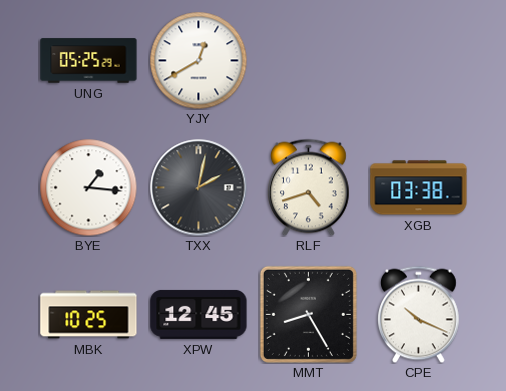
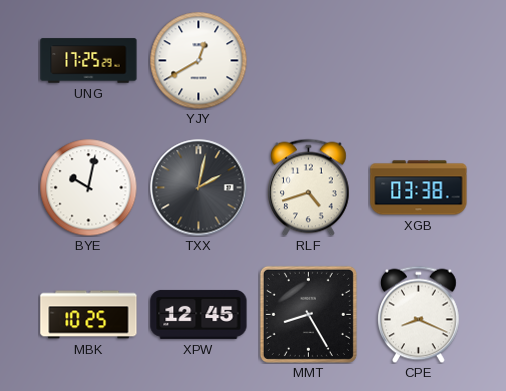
UNG: 05:25 -> 17:25
BYE: 1:16 -> 10:02
CPE: 10:19 -> 8:19
